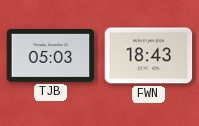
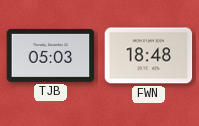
FWN: 18:43 -> 18:48
